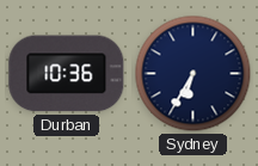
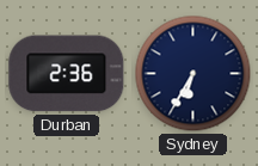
Durban: 10:36 -> 2:36
